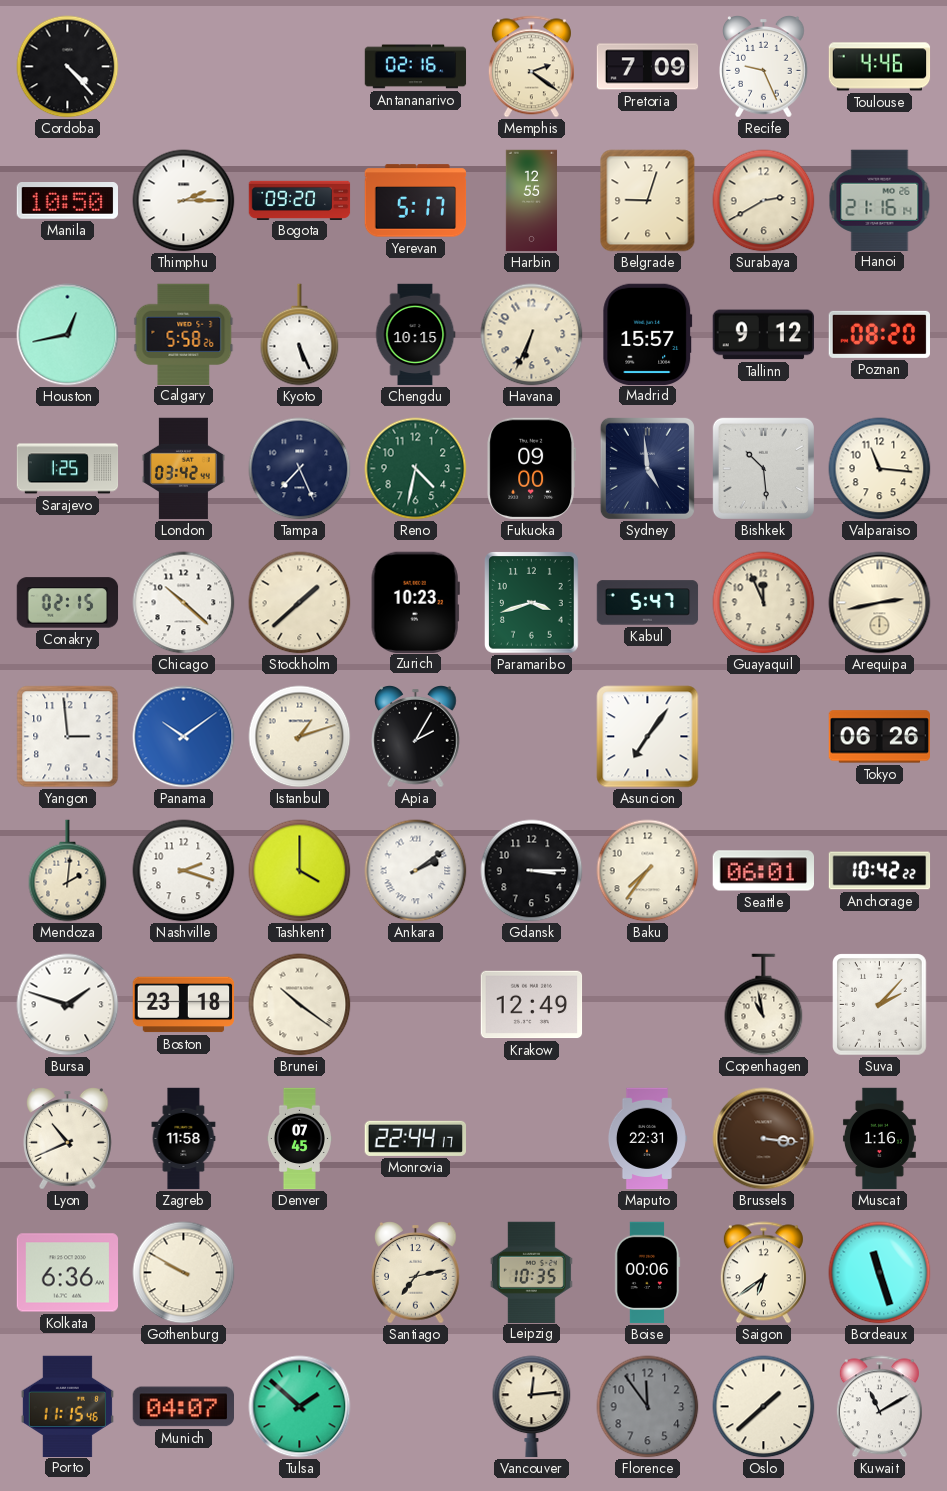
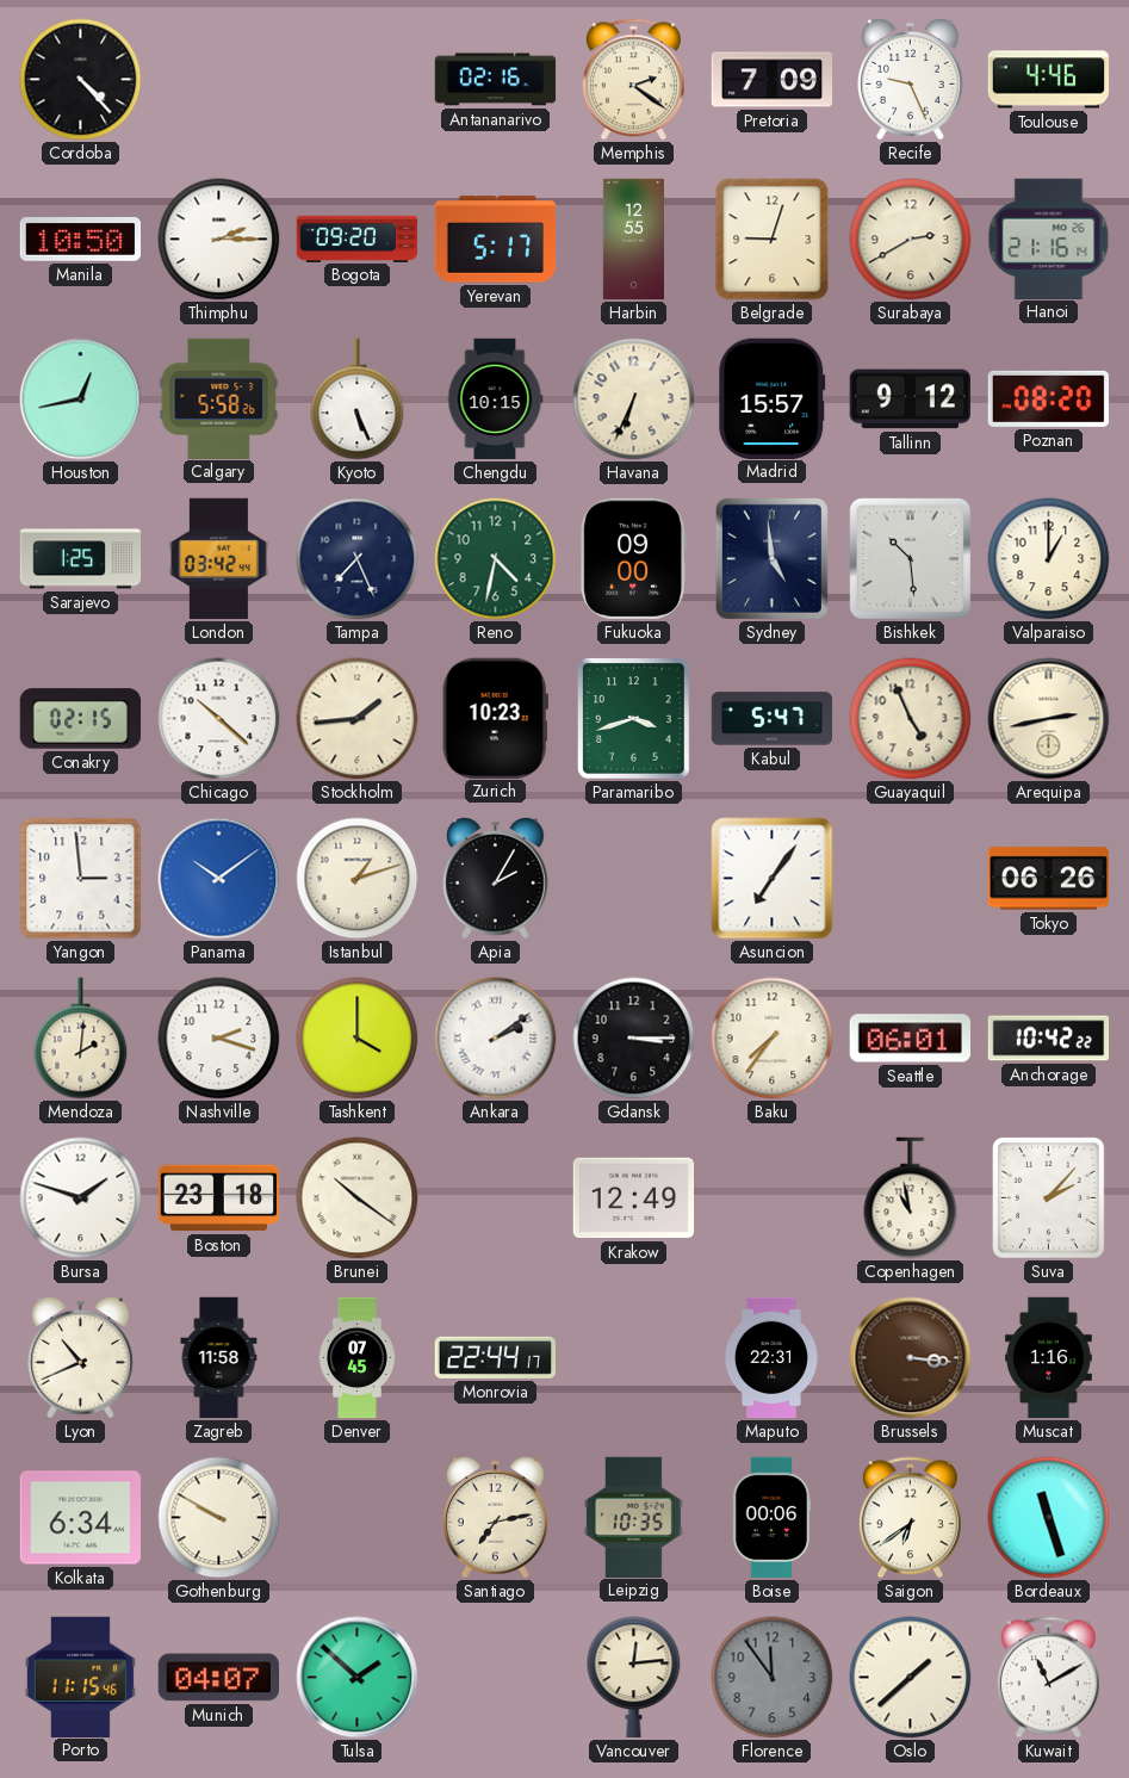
Valparaiso: 11:16 -> 1:00
Stockholm: 1:38 -> 1:44
Guayaquil: 11:56 -> 4:56
Kolkata: 6:36 -> 6:34
